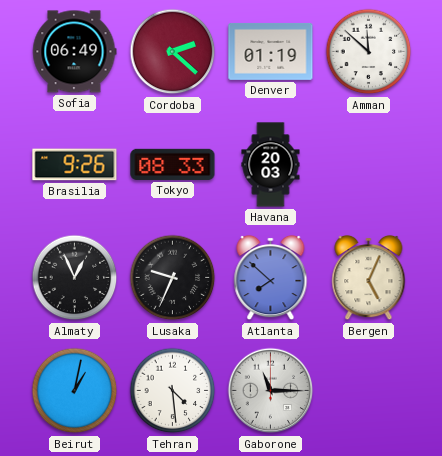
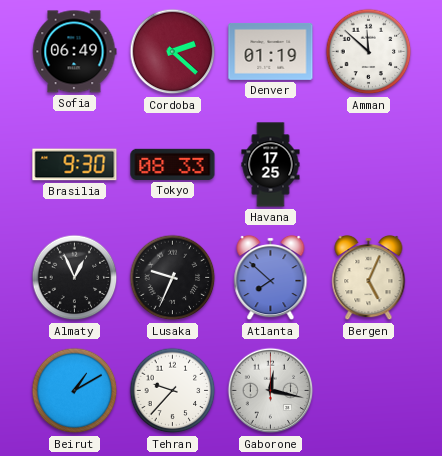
Brasilia: 9:26 -> 9:30
Havana: 20:03 -> 17:25
Beirut: 1:02 -> 1:10
Tehran: 4:29 -> 9:37
Gaborone: 11:15 -> 12:17
